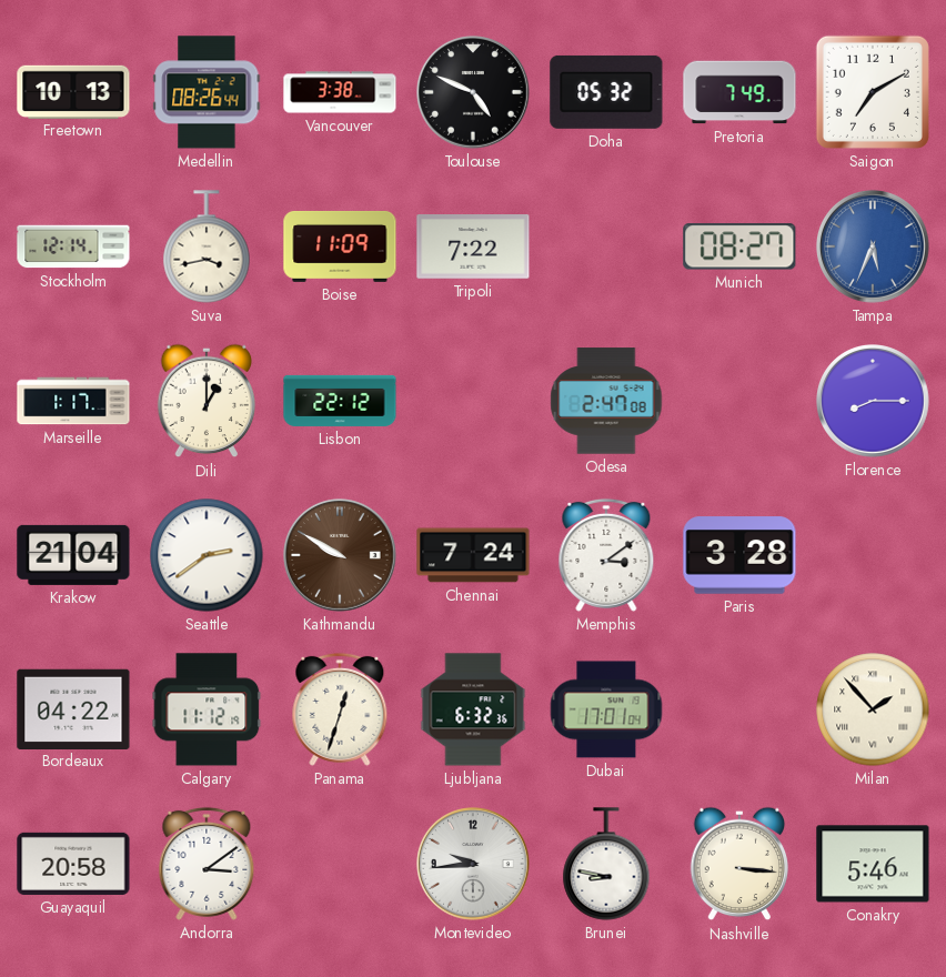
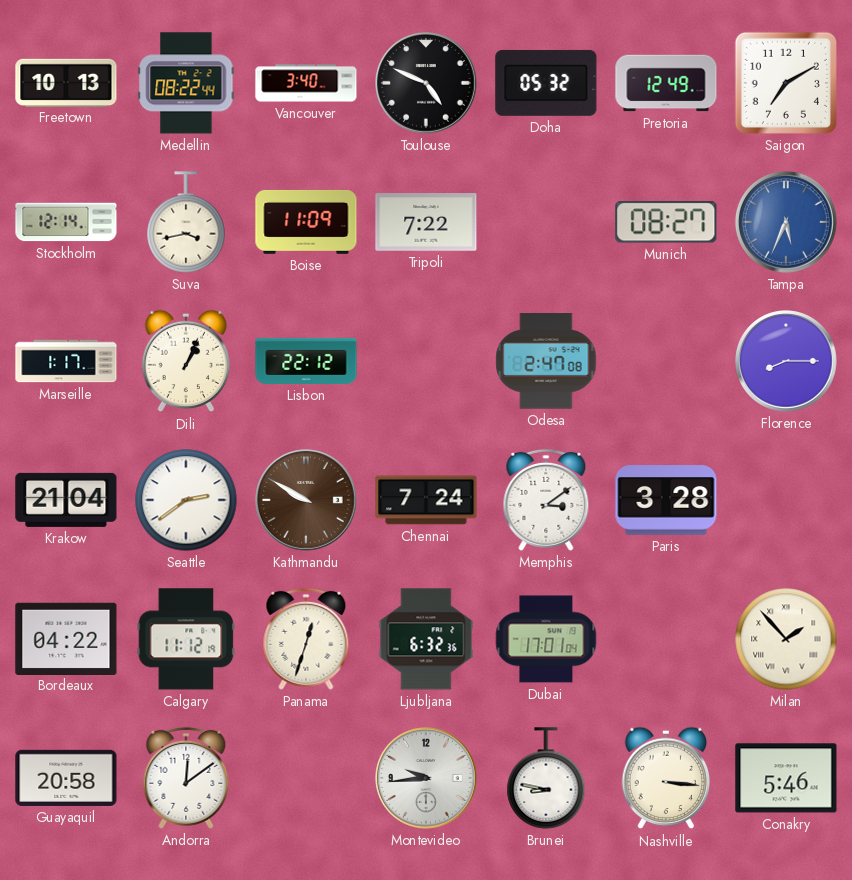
Medellin: 08:26 -> 08:22
Vancouver: 3:38 -> 3:40
Pretoria: 7:49 -> 12:49
Dili: 1:00 -> 1:04
Andorra: 3:09 -> 12:09
